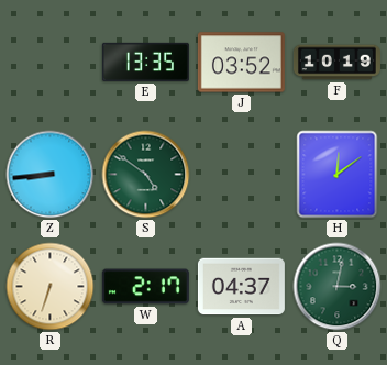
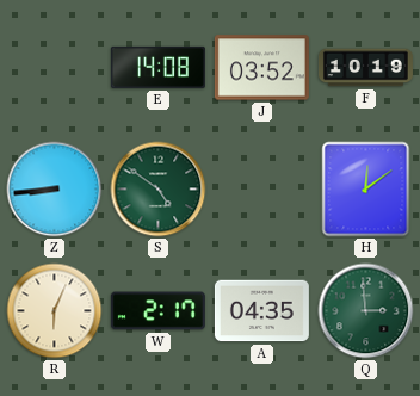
E: 13:35 -> 14:08
R: 6:33 -> 6:04
A: 04:37 -> 04:35
Q: 3:02 -> 2:59
